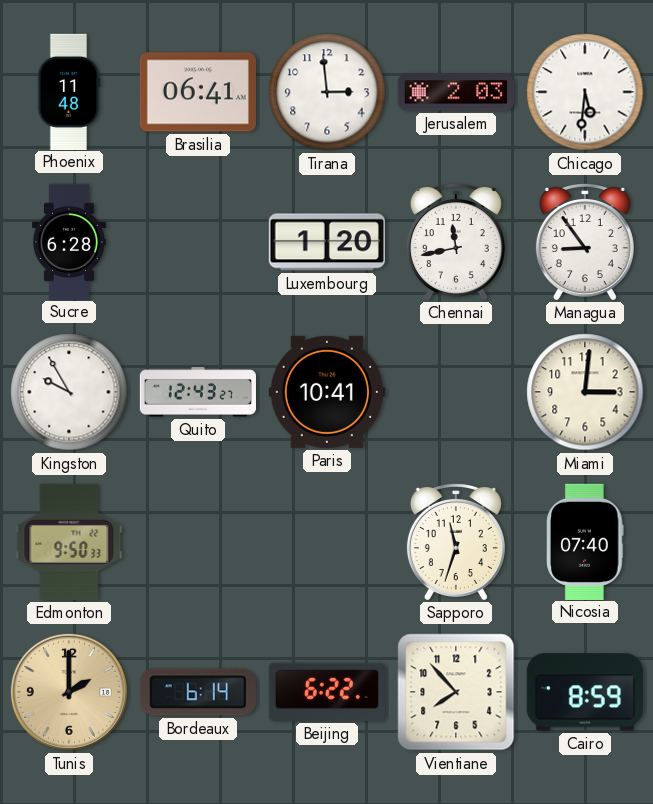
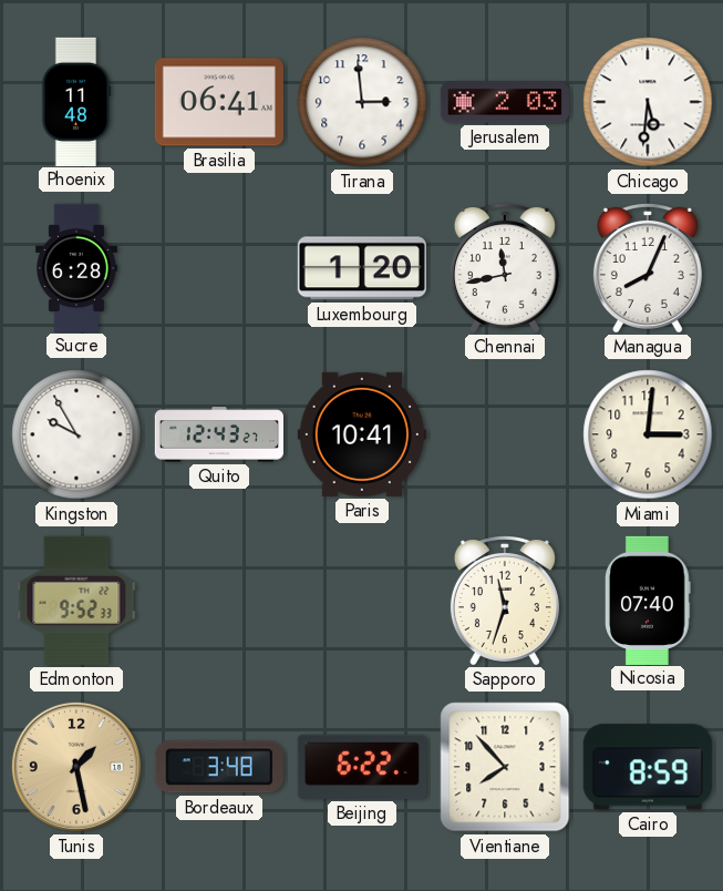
Managua: 8:54 -> 8:04
Edmonton: 9:50 -> 9:52
Tunis: 2:00 -> 1:28
Bordeaux: 6:14 -> 3:48
